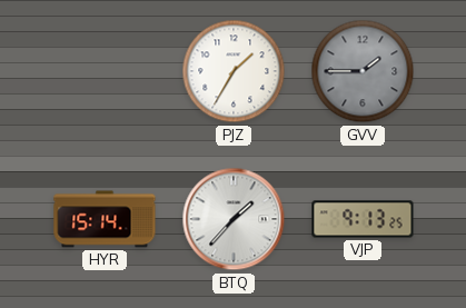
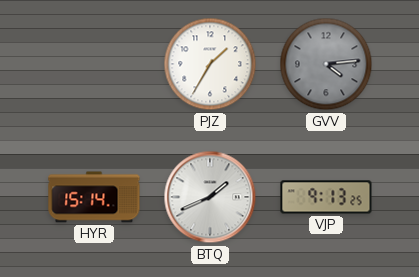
GVV: 1:45 -> 4:14
BTQ: 1:37 -> 1:41
